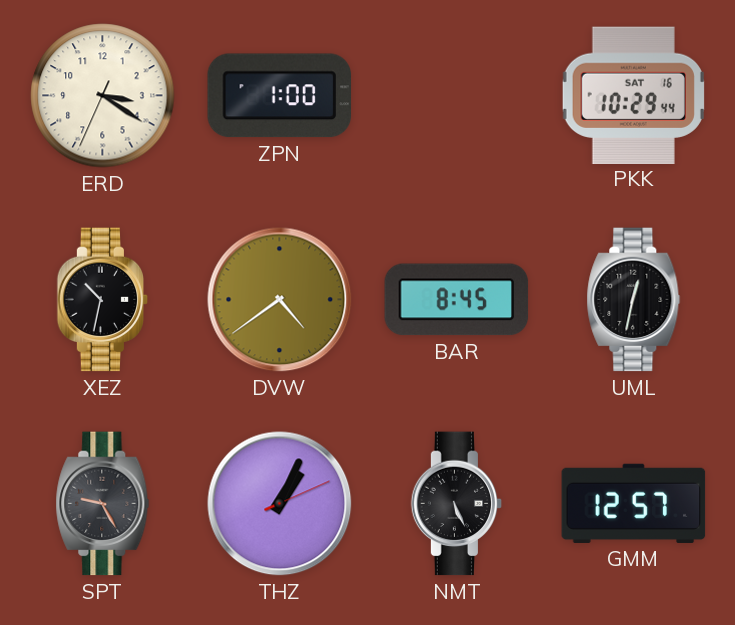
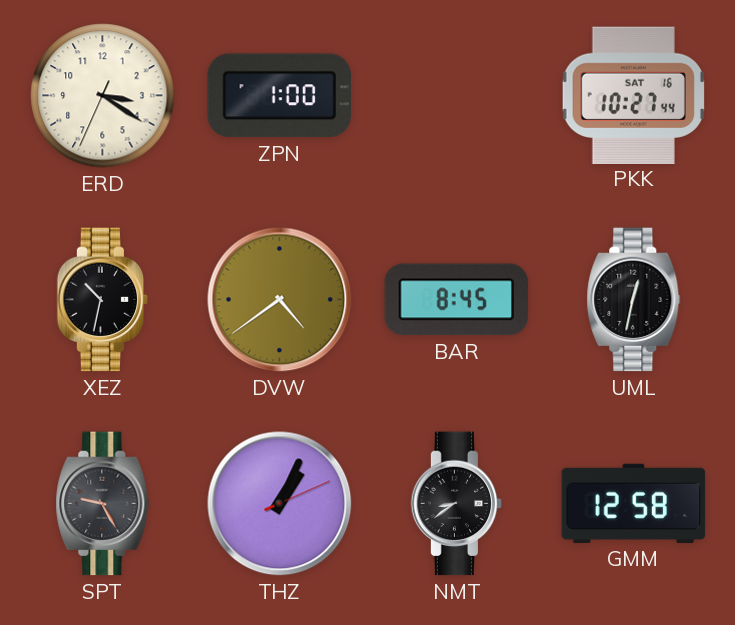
PKK: 10:29 -> 10:27
NMT: 5:26 -> 8:39
GMM: 12:57 -> 12:58
